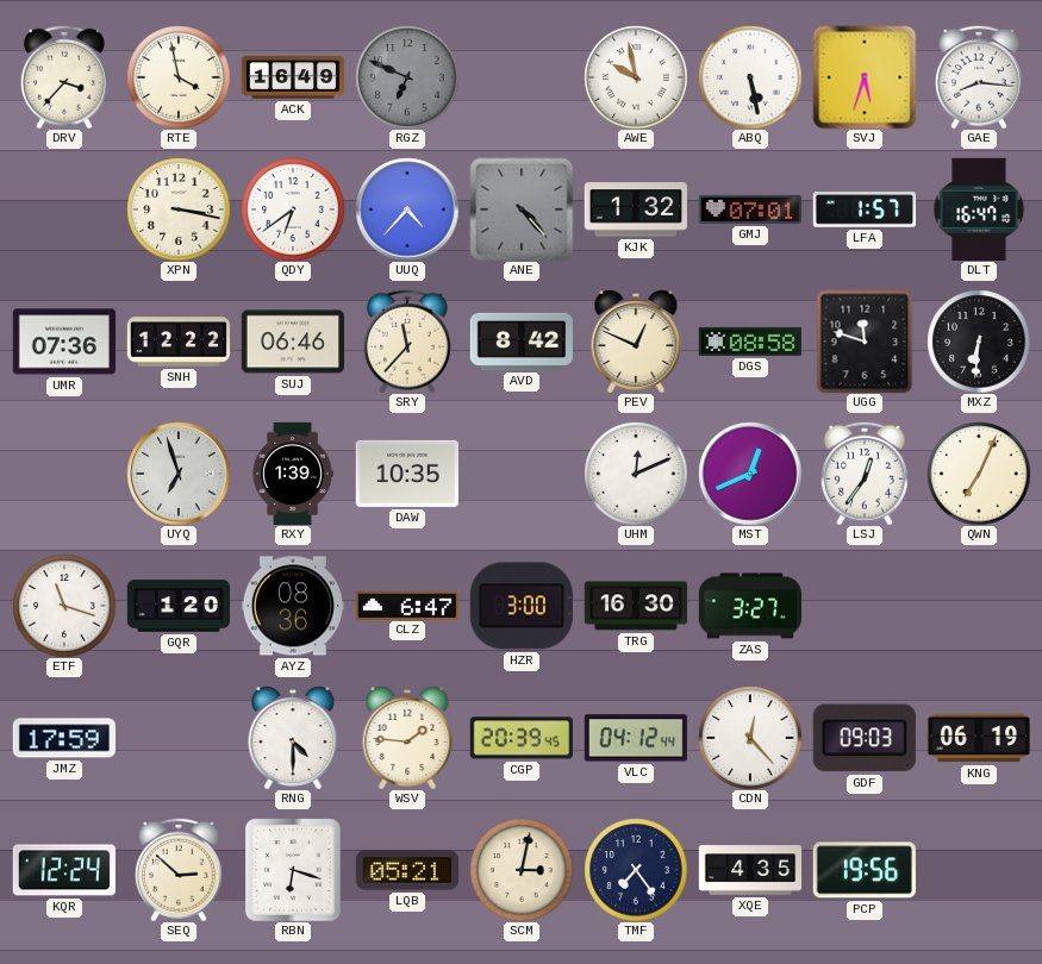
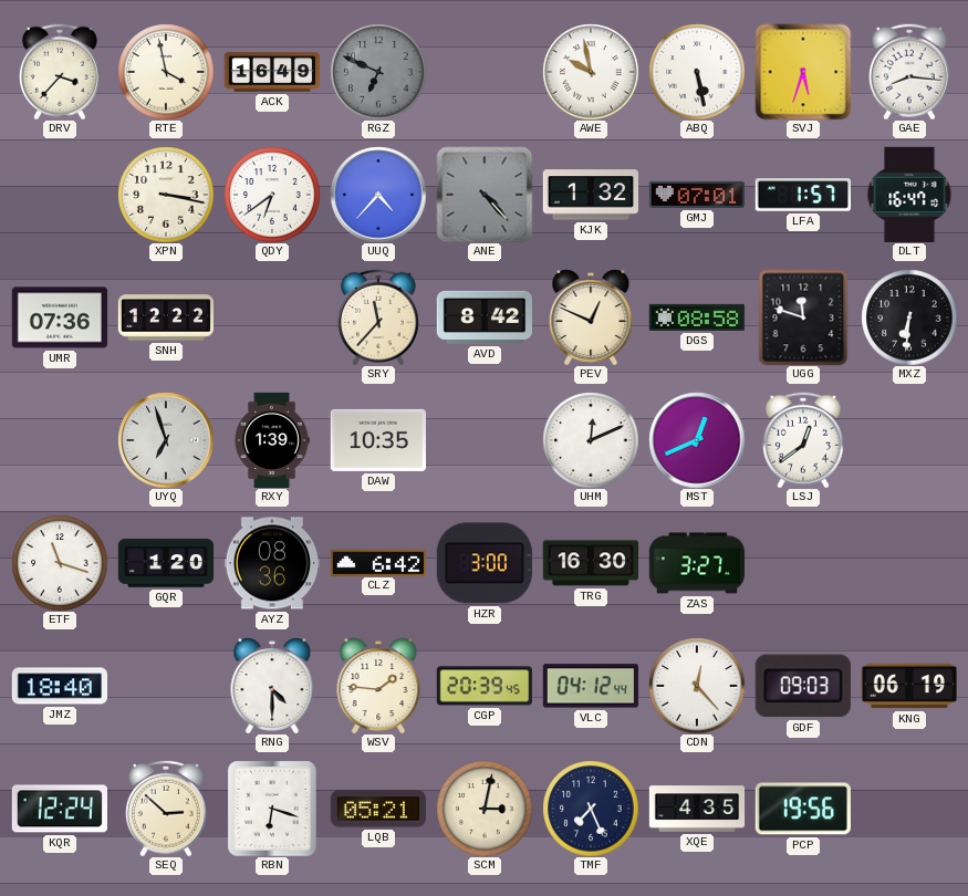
SUJ: 06:46 -> none
LSJ: 12:36 -> 12:39
QWN: 7:04 -> none
CLZ: 6:47 -> 6:42
JMZ: 17:59 -> 18:40
TMF: 7:24 -> 7:26
